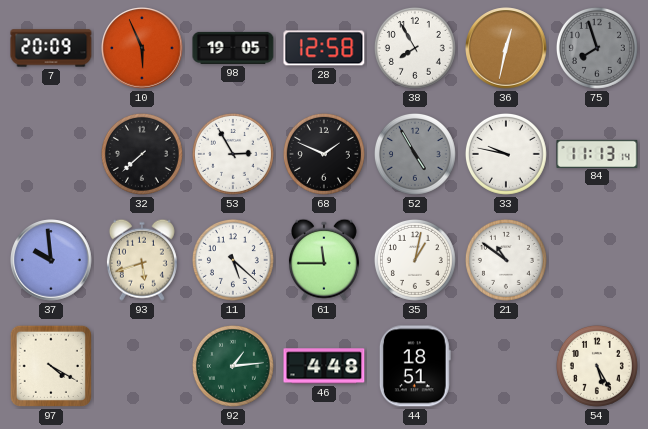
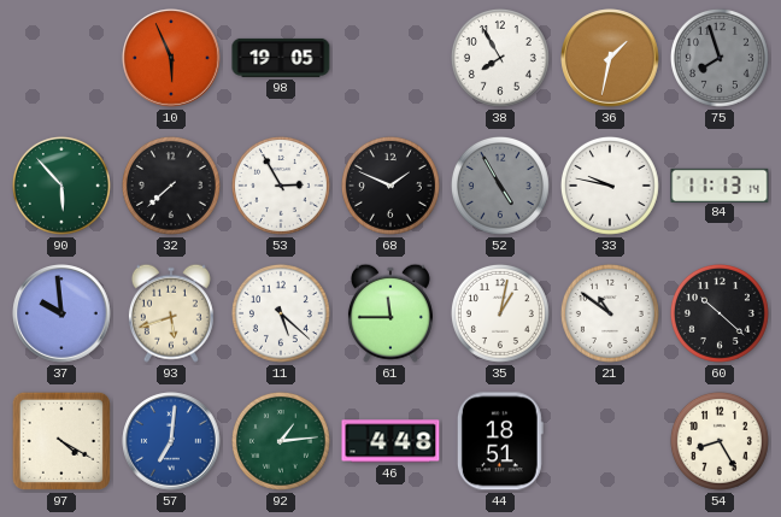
7: 20:09 -> none
28: 12:58 -> none
36: 12:32 -> 1:32
90: none -> 5:53
60: none -> 10:22
57: none -> 7:01
54: 5:25 -> 8:25
